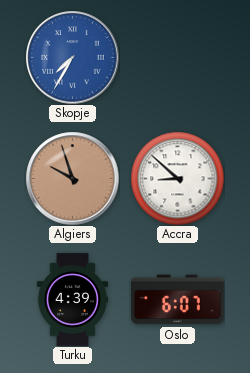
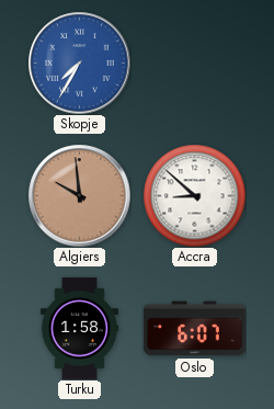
Algiers: 9:57 -> 9:59
Turku: 4:39 -> 1:58
